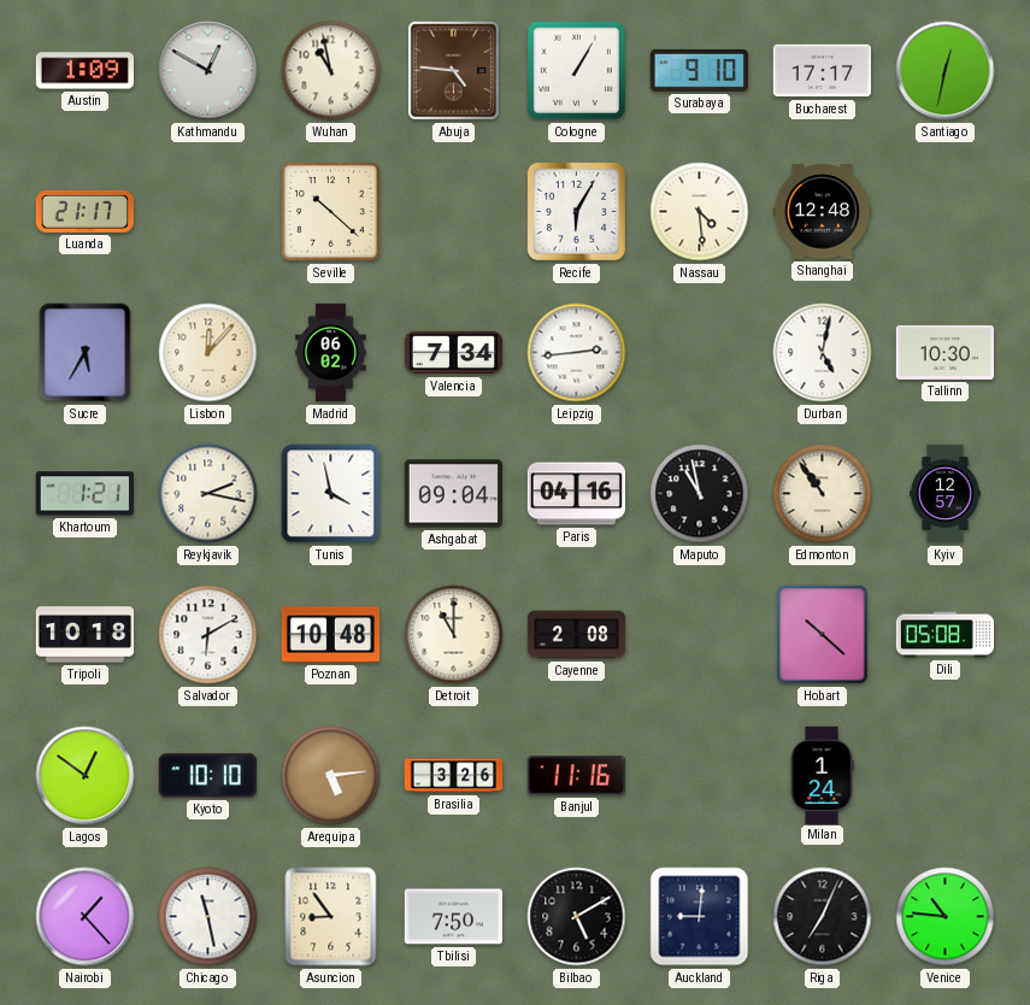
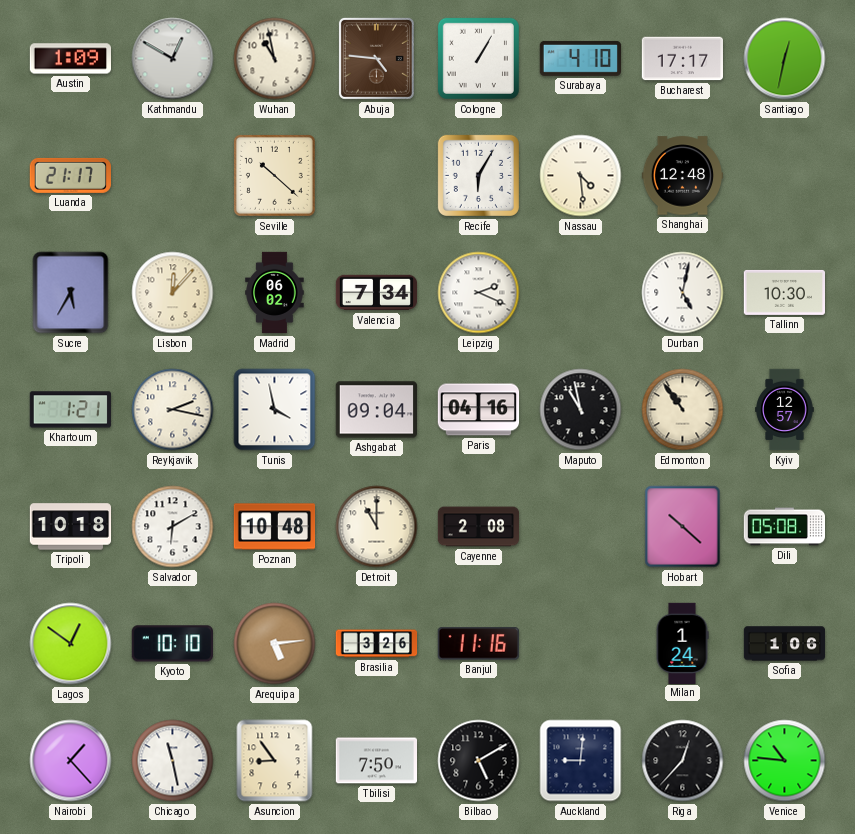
Surabaya: 9:10 -> 4:10
Leipzig: 2:44 -> 2:19
Sofia: none -> 1:06
Riga: 7:04 -> 12:37
